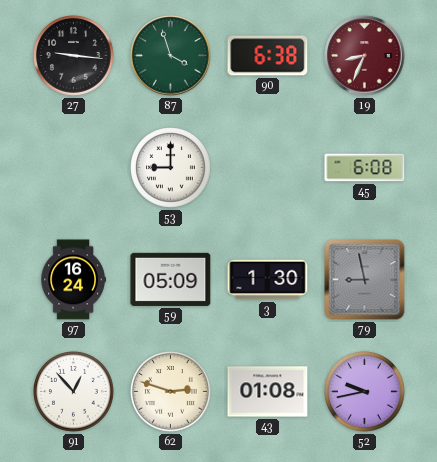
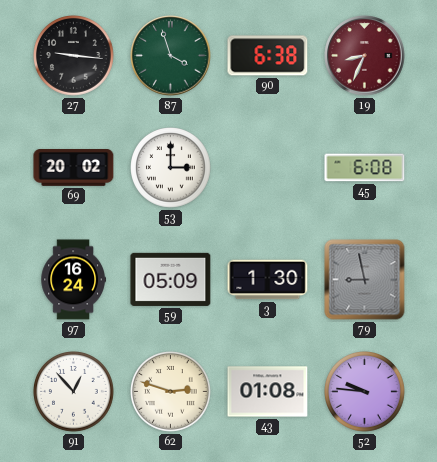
69: none -> 20:02
53: 9:00 -> 3:00
52: 9:43 -> 9:46
